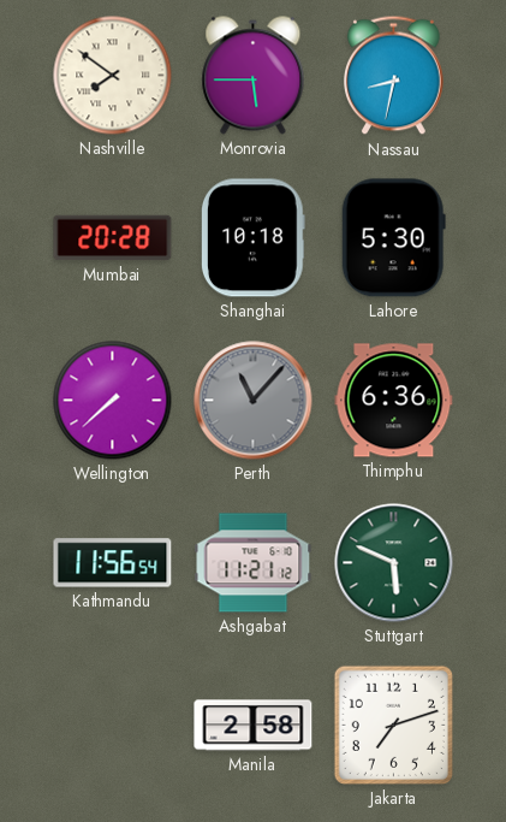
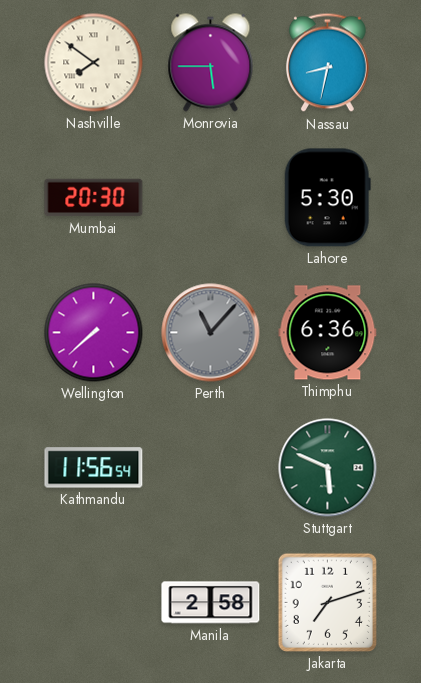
Mumbai: 20:28 -> 20:30
Shanghai: 10:18 -> none
Ashgabat: 11:21 -> none
